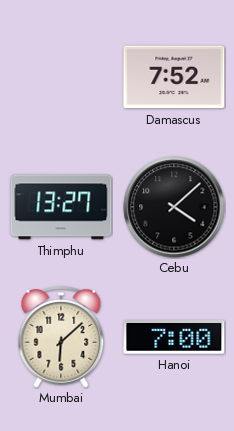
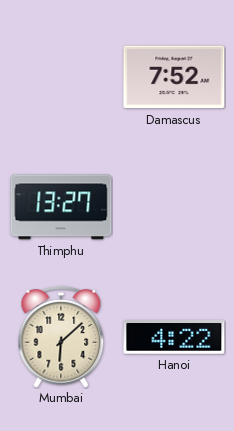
Cebu: 4:08 -> none
Hanoi: 7:00 -> 4:22
